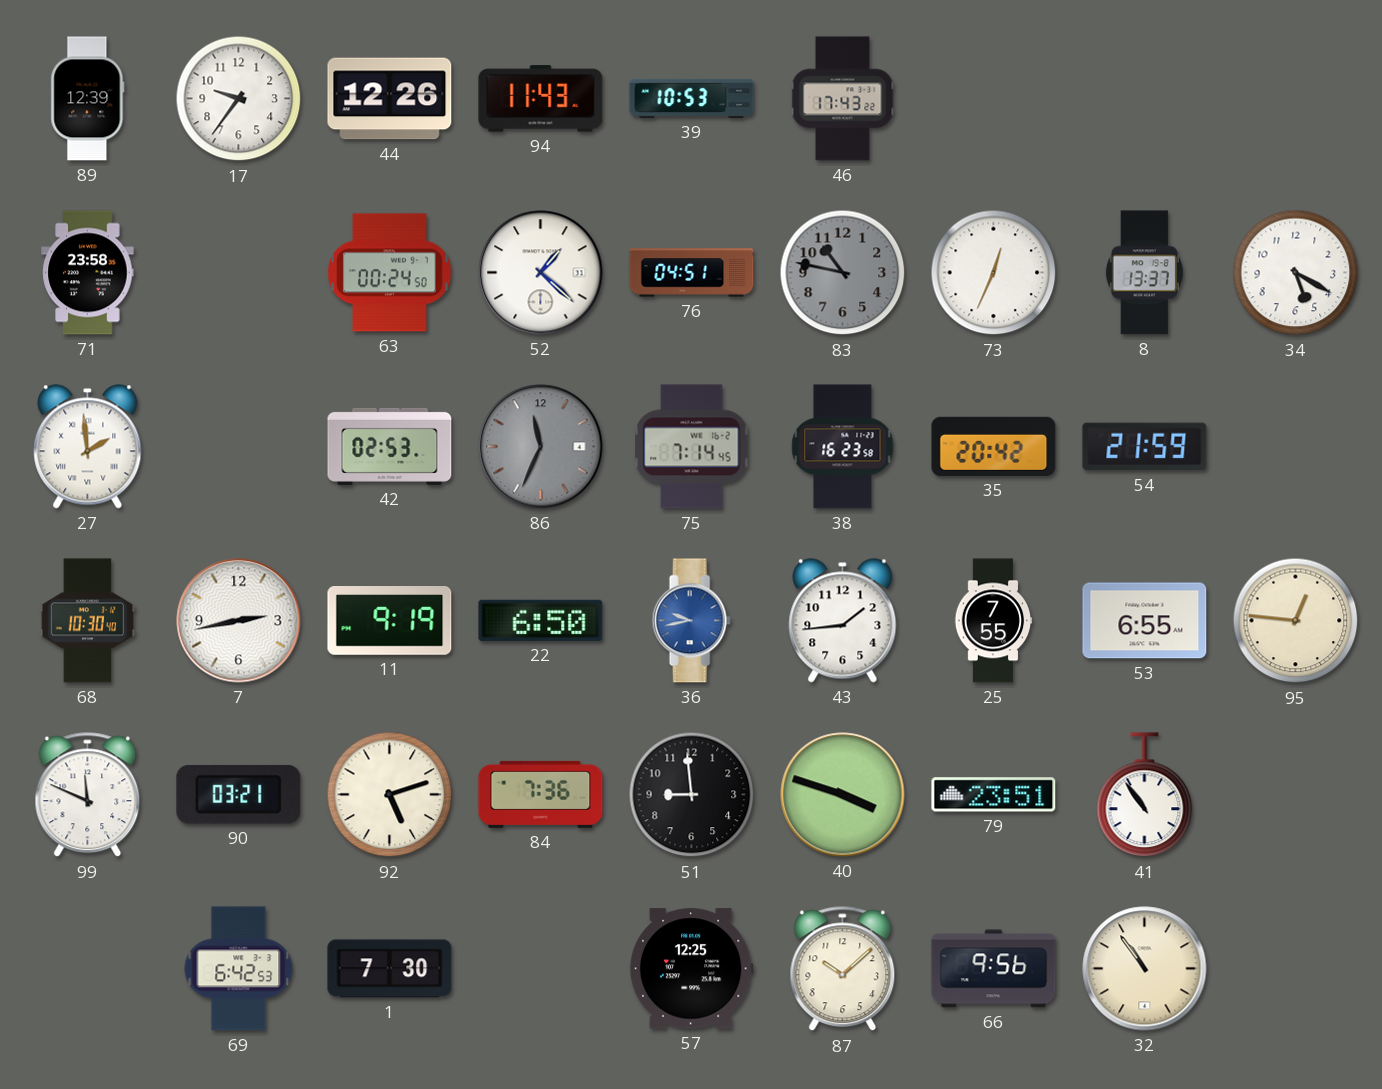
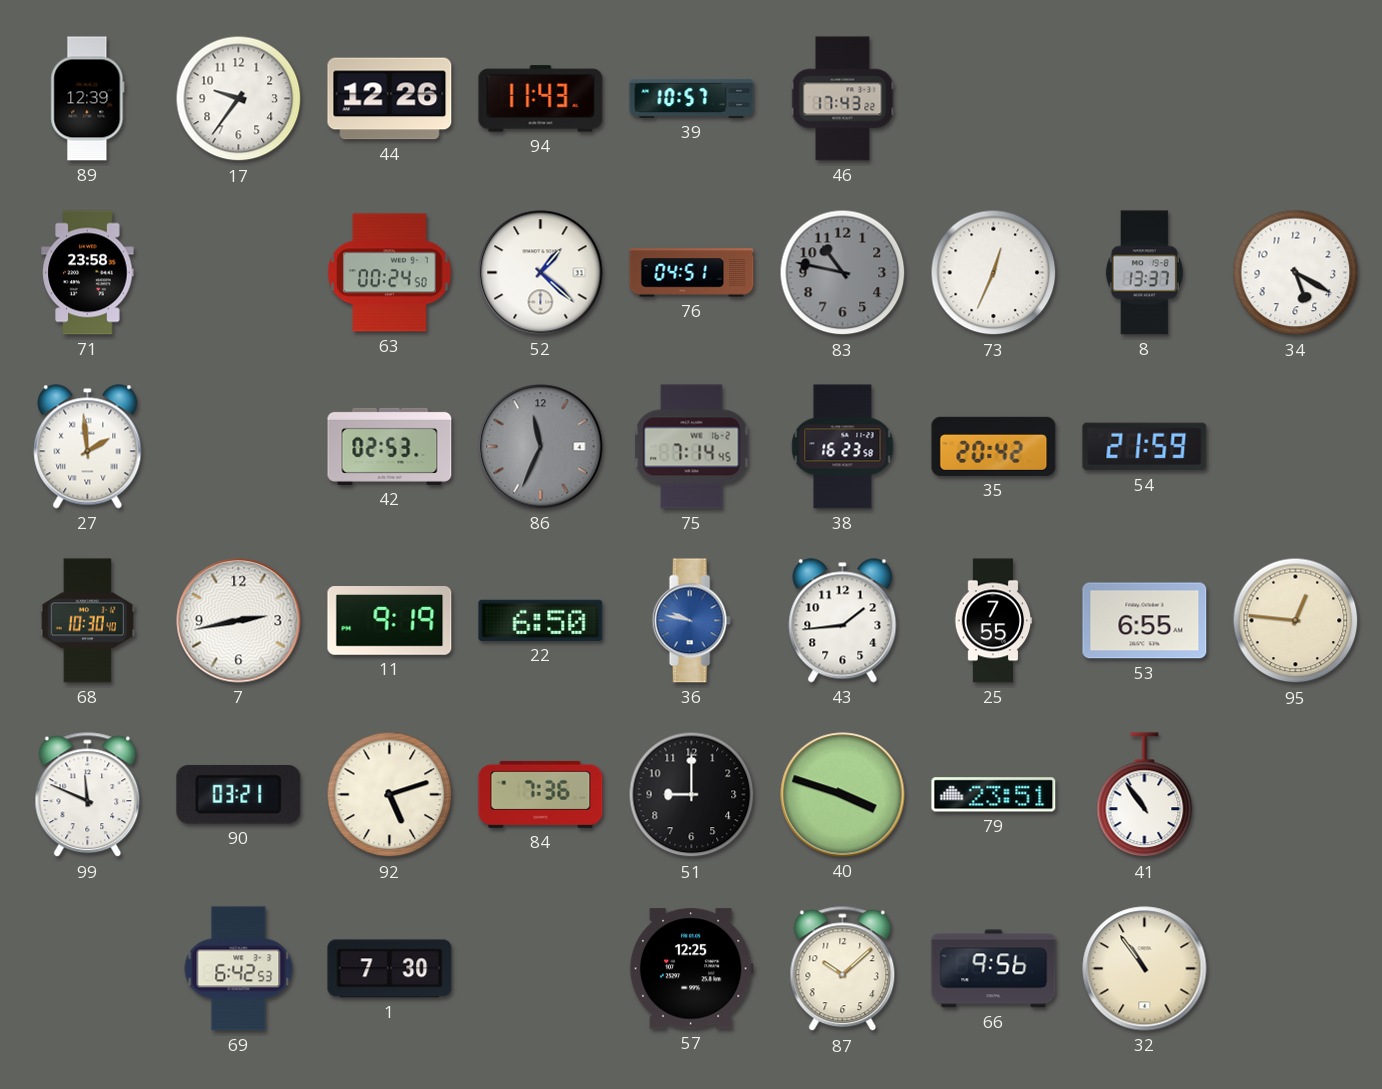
39: 10:53 -> 10:57
36: 9:43 -> 9:47
51: 8:59 -> 9:00
